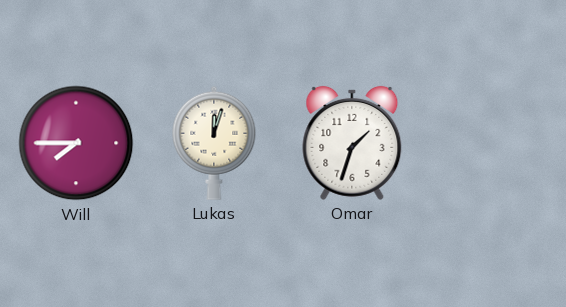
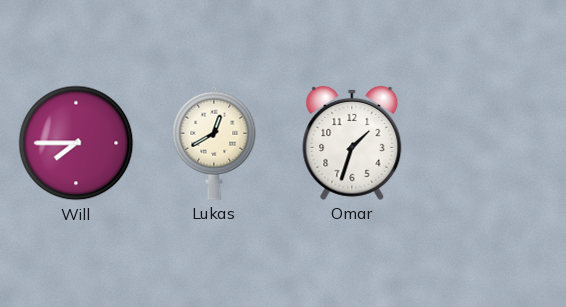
Lukas: 12:03 -> 12:40
